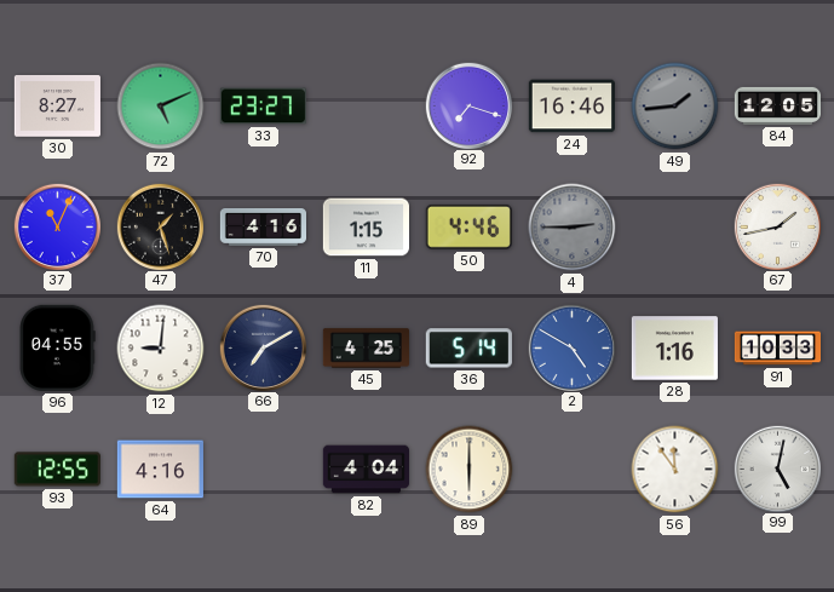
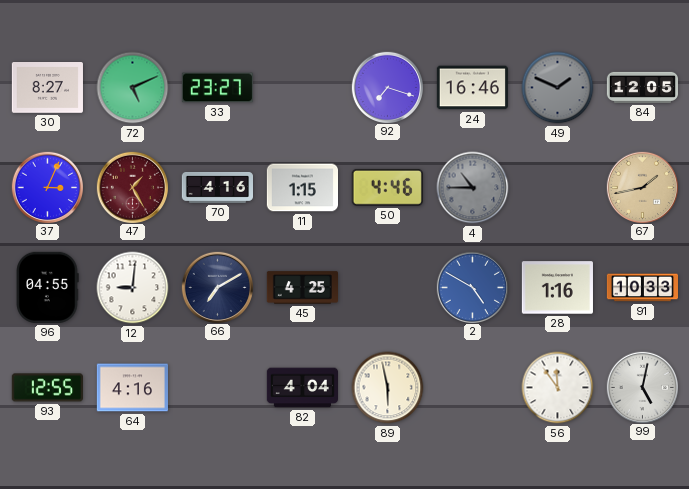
49: 1:44 -> 1:49
37: 11:04 -> 3:04
47: 1:27 -> 1:25
47 dial: black -> burgundy
4: 2:45 -> 10:45
67 dial: white -> champagne
36: 5:14 -> none
89: 6:00 -> 5:58
